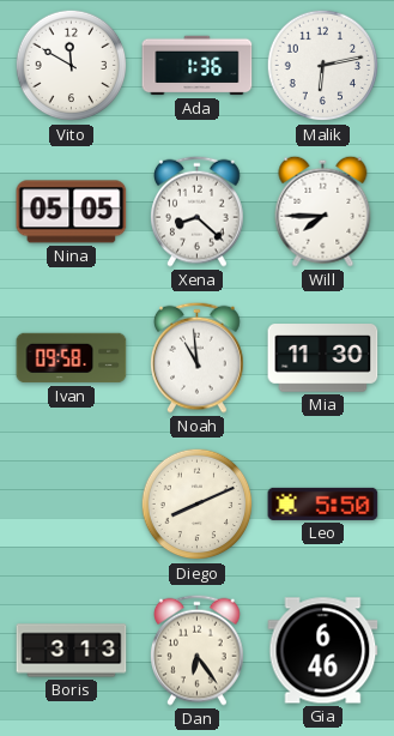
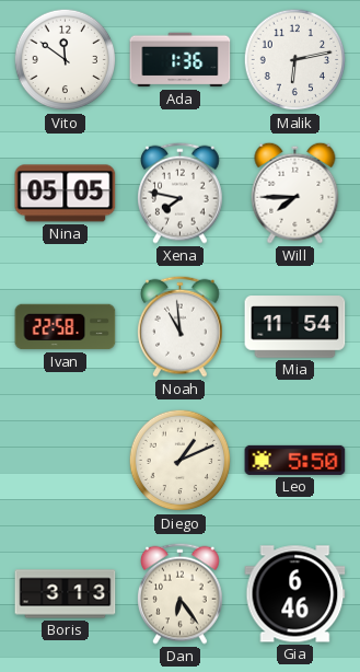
Vito: 11:50 -> 11:51
Xena: 8:22 -> 7:47
Ivan: 09:58 -> 22:58
Mia: 11:30 -> 11:54
Diego: 8:11 -> 1:11
